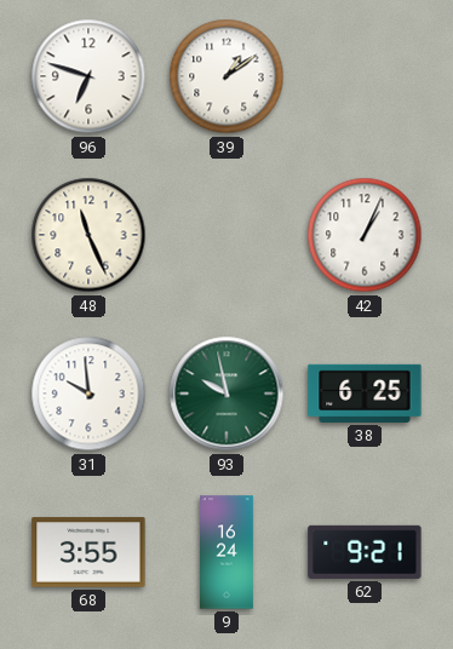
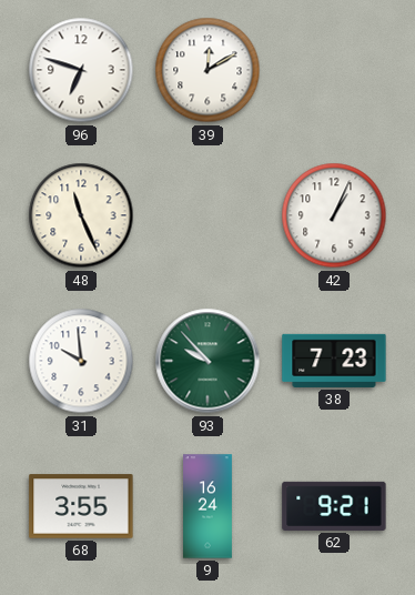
39: 1:09 -> 12:10
93: 9:58 -> 9:53
38: 6:25 -> 7:23
